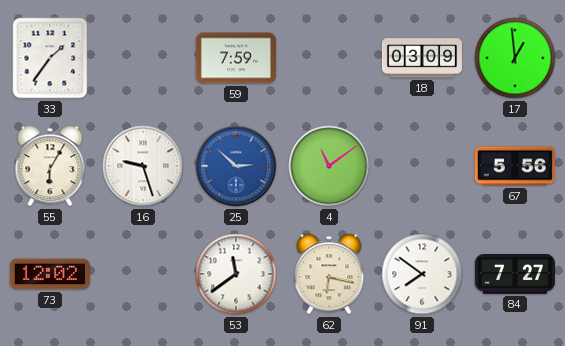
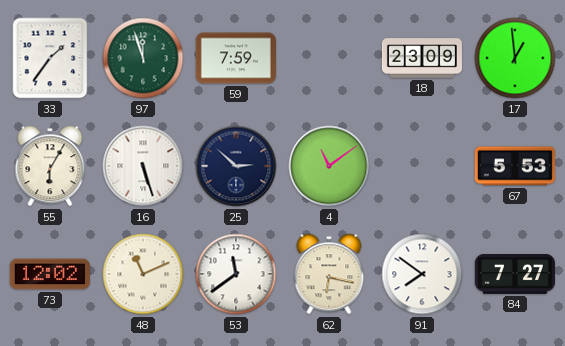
97: none -> 11:57
18: 03:09 -> 23:09
16: 9:27 -> 5:27
25 dial: blue -> navy
67: 5:56 -> 5:53
48: none -> 11:11
